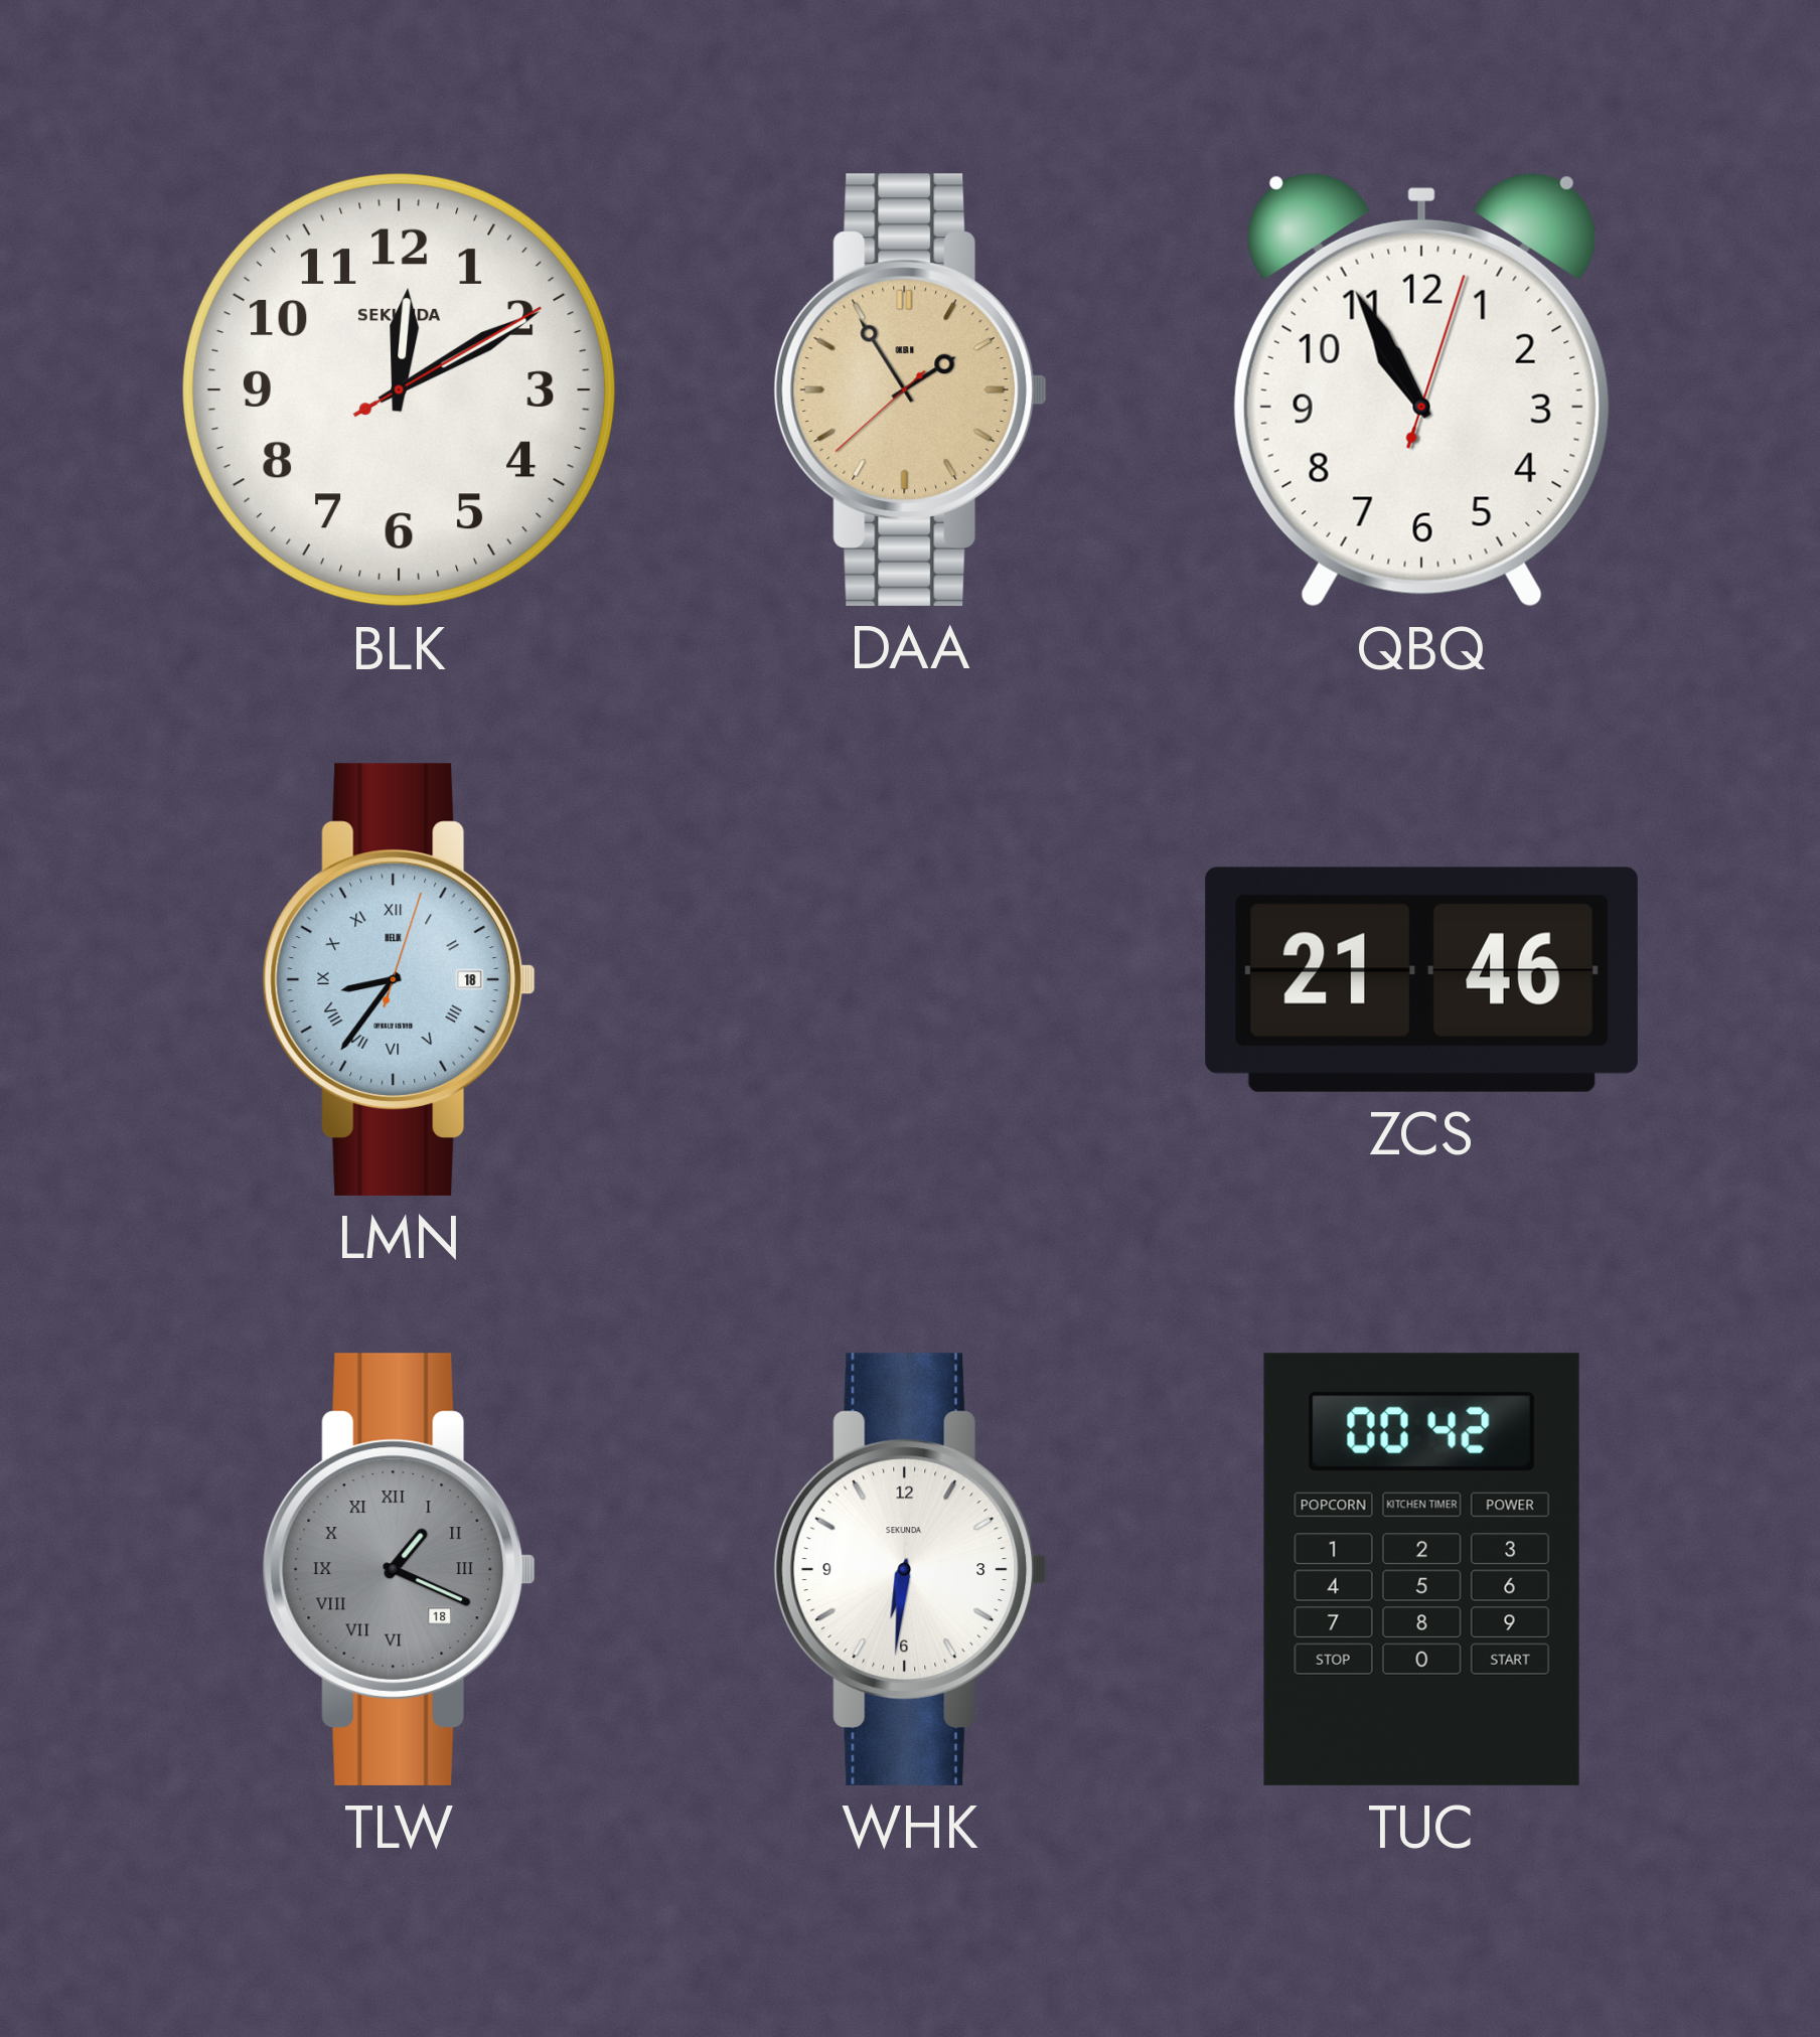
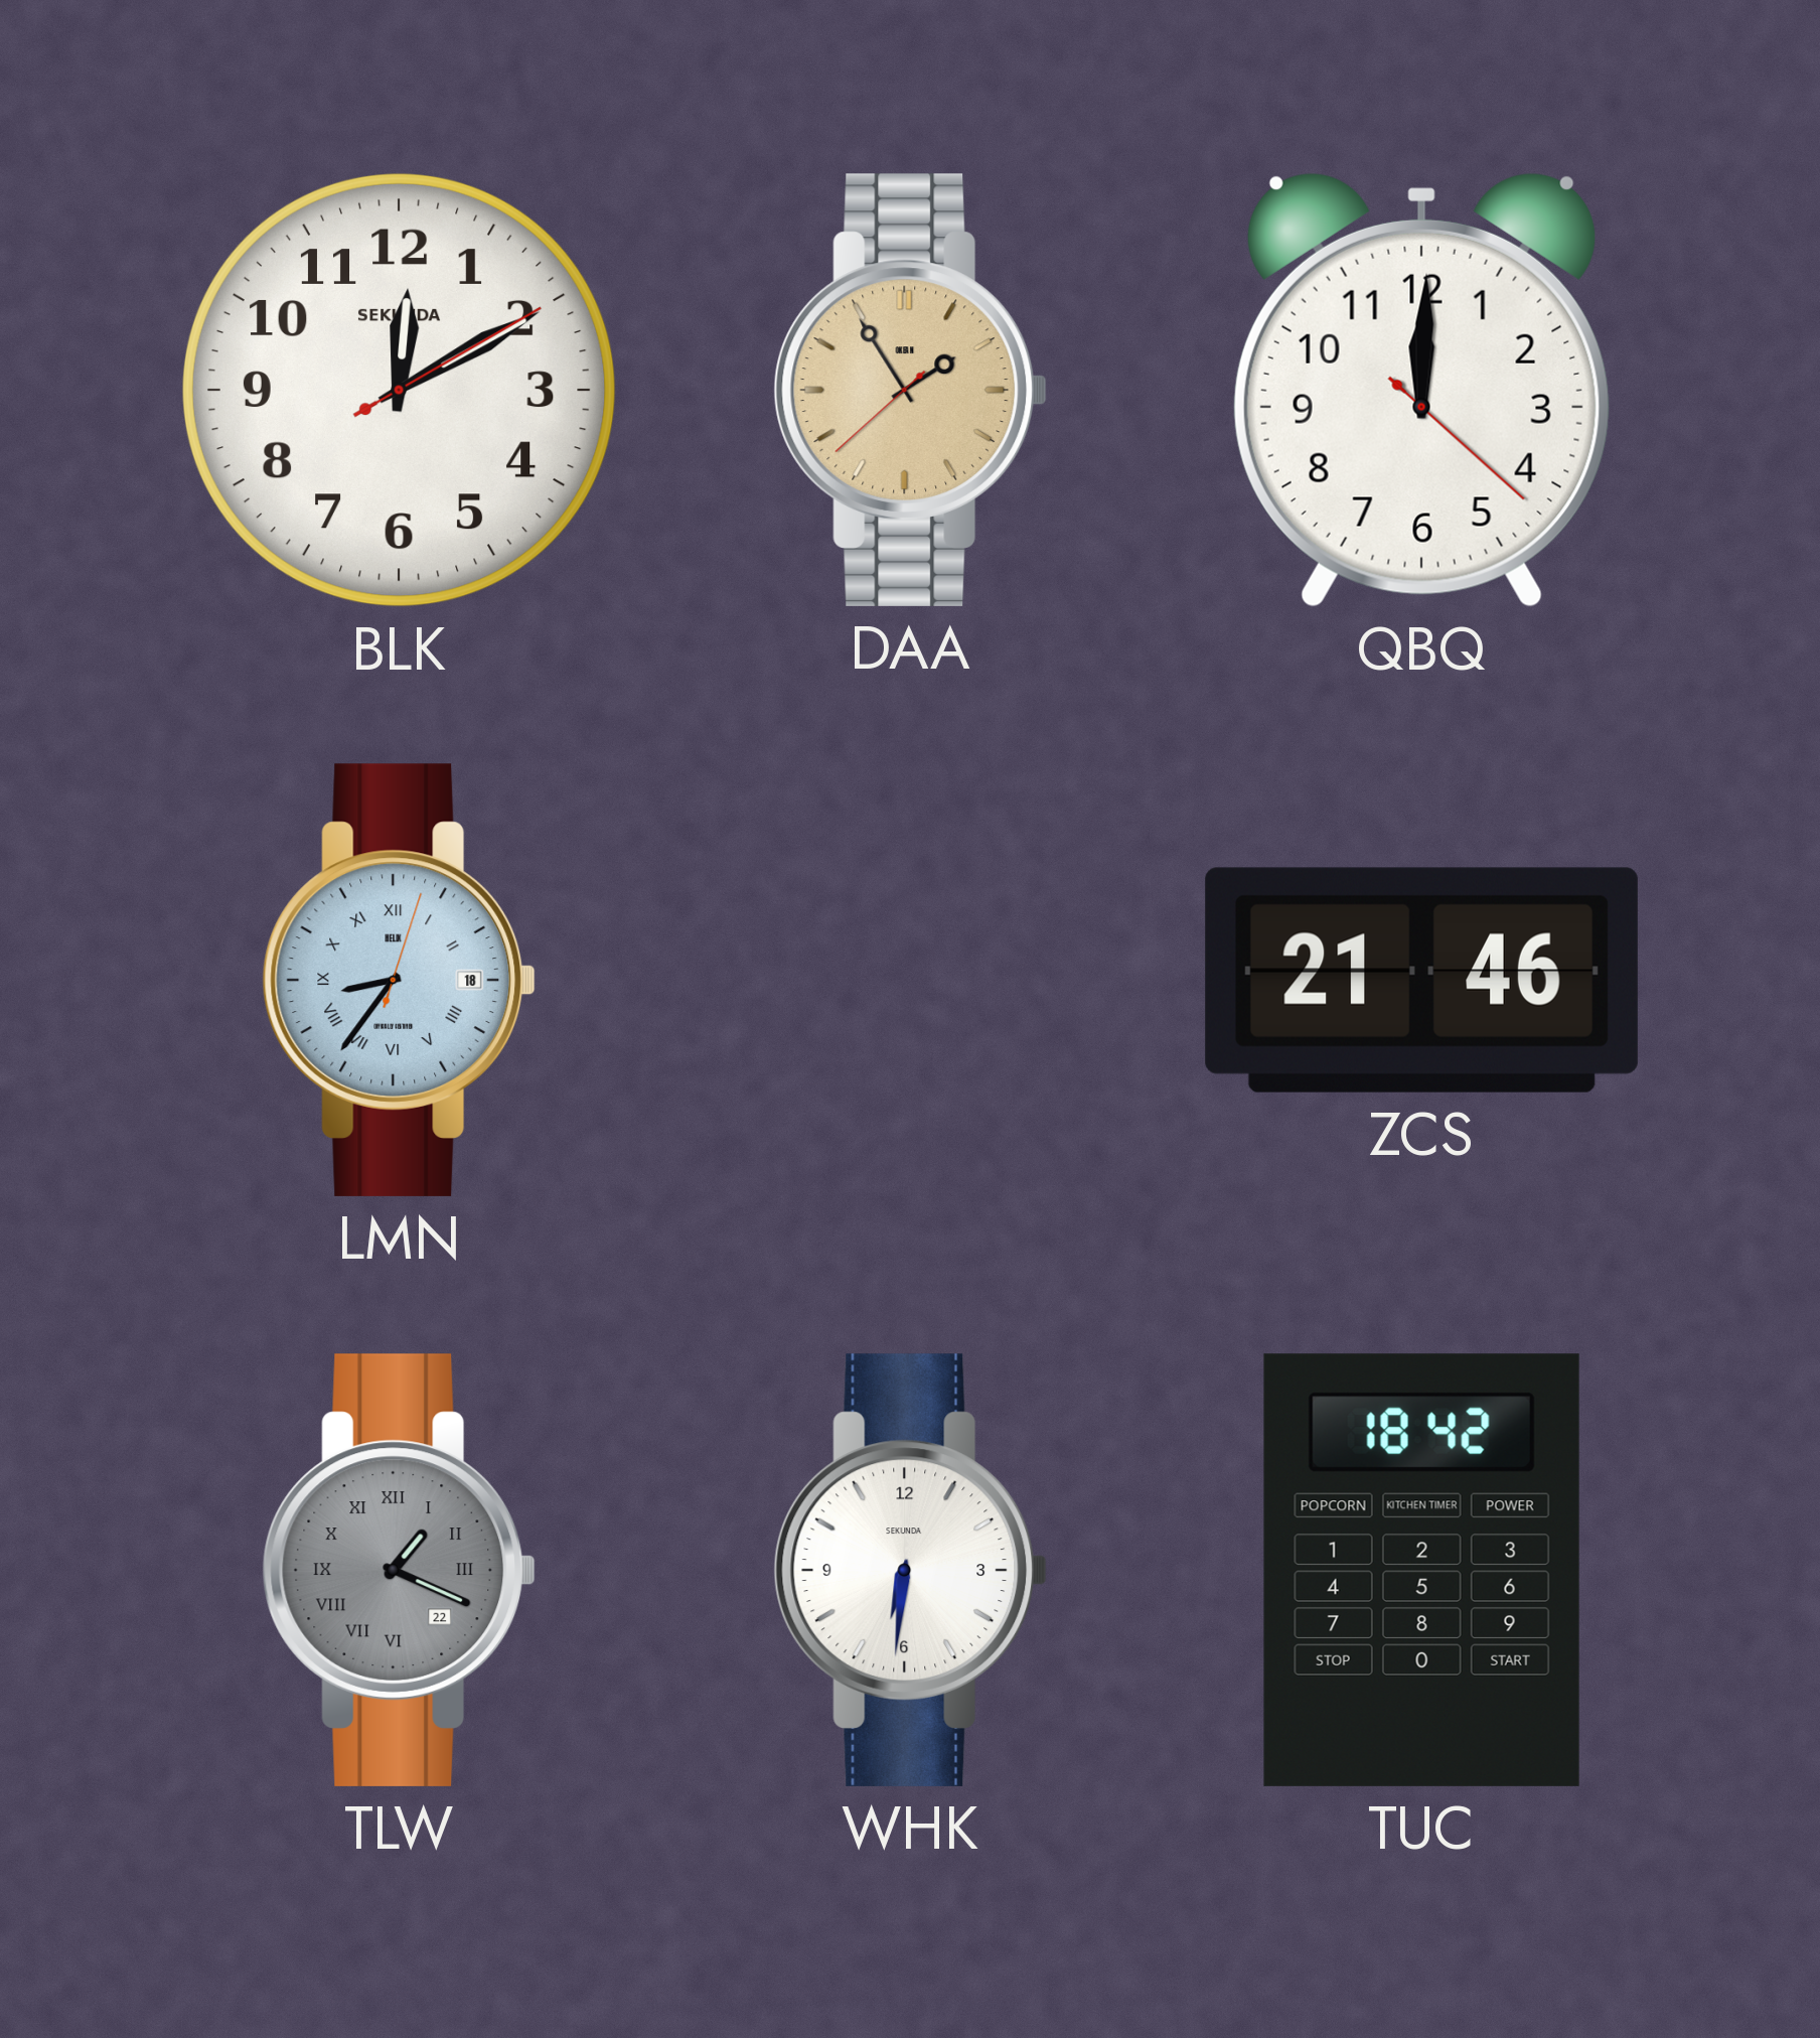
QBQ: 10:55 -> 12:00
TLW date: 18 -> 22
TUC: 00:42 -> 18:42
